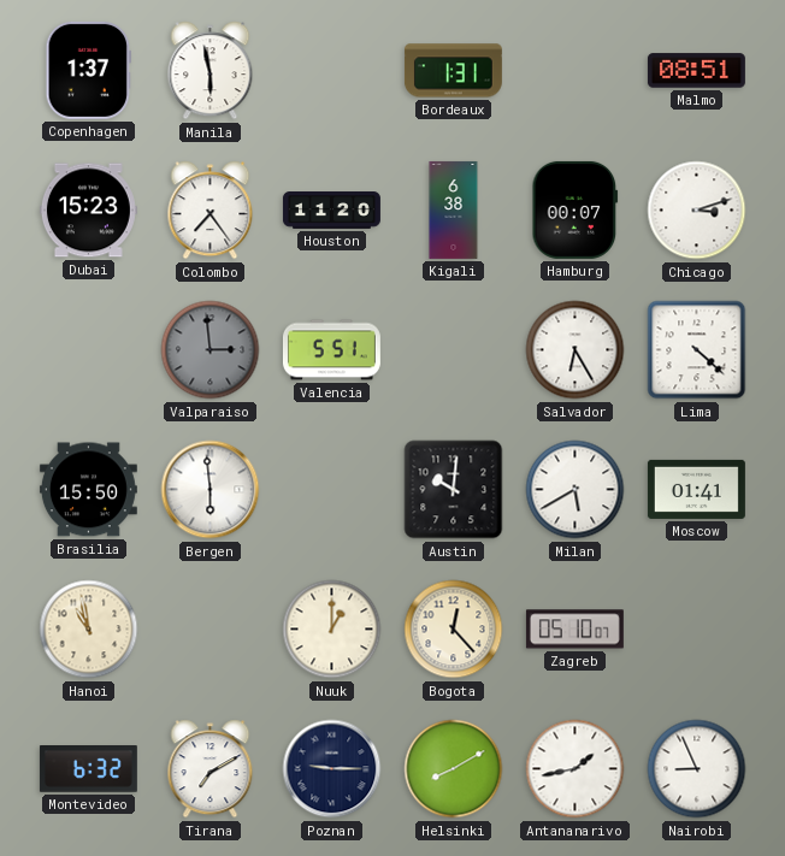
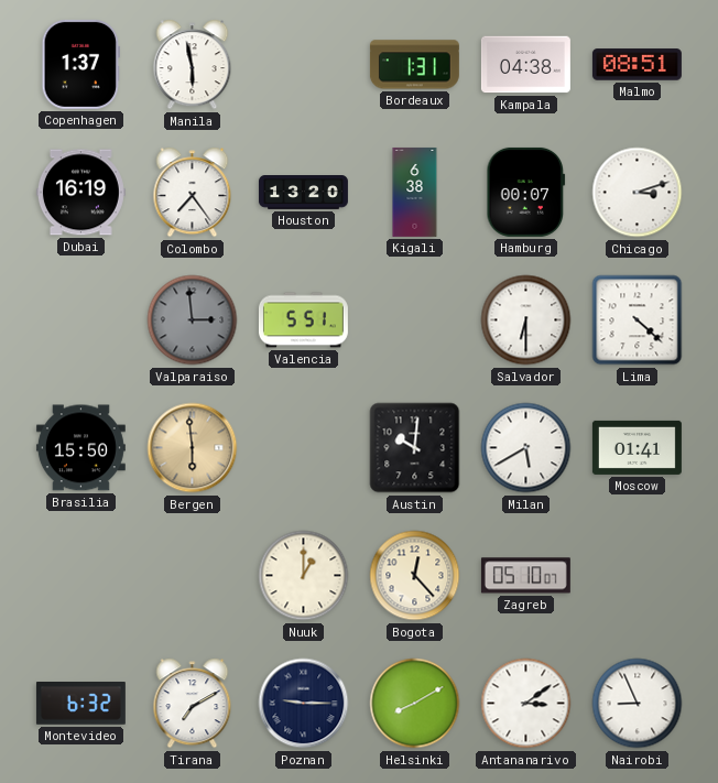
Kampala: none -> 04:38
Dubai: 15:23 -> 16:19
Houston: 11:20 -> 13:20
Salvador: 6:25 -> 6:30
Bergen dial: white -> champagne
Hanoi: 10:58 -> none
Antananarivo: 1:43 -> 3:09
